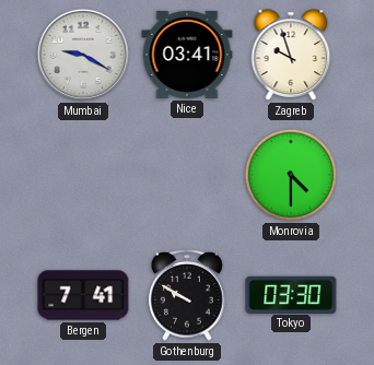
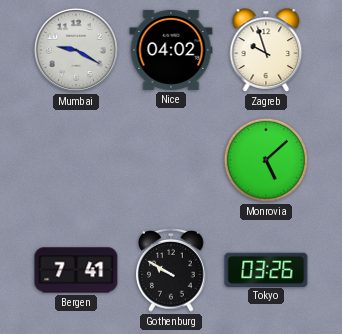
Nice: 03:41 -> 04:02
Monrovia: 4:30 -> 5:08
Tokyo: 03:30 -> 03:26
